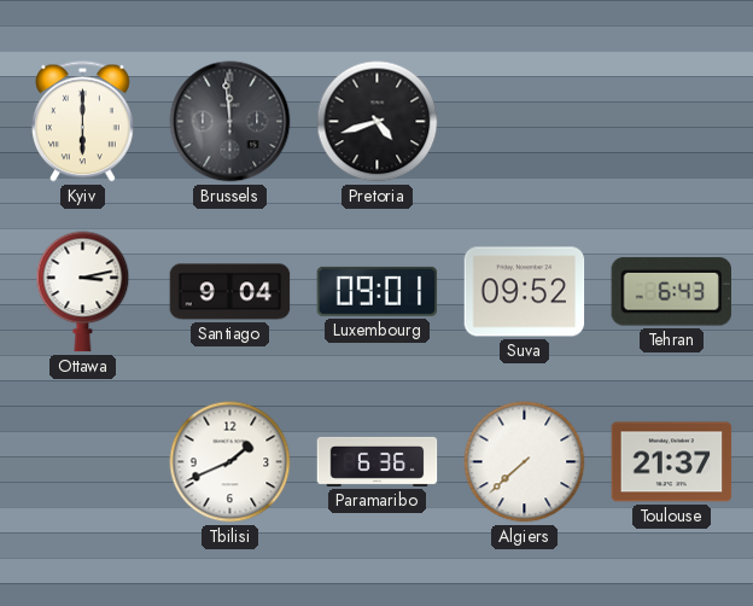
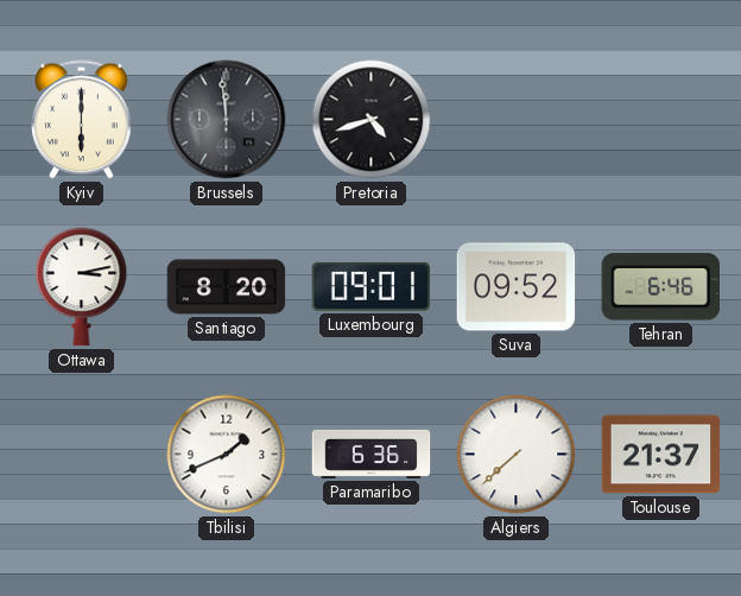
Santiago: 9:04 -> 8:20
Tehran: 6:43 -> 6:46
